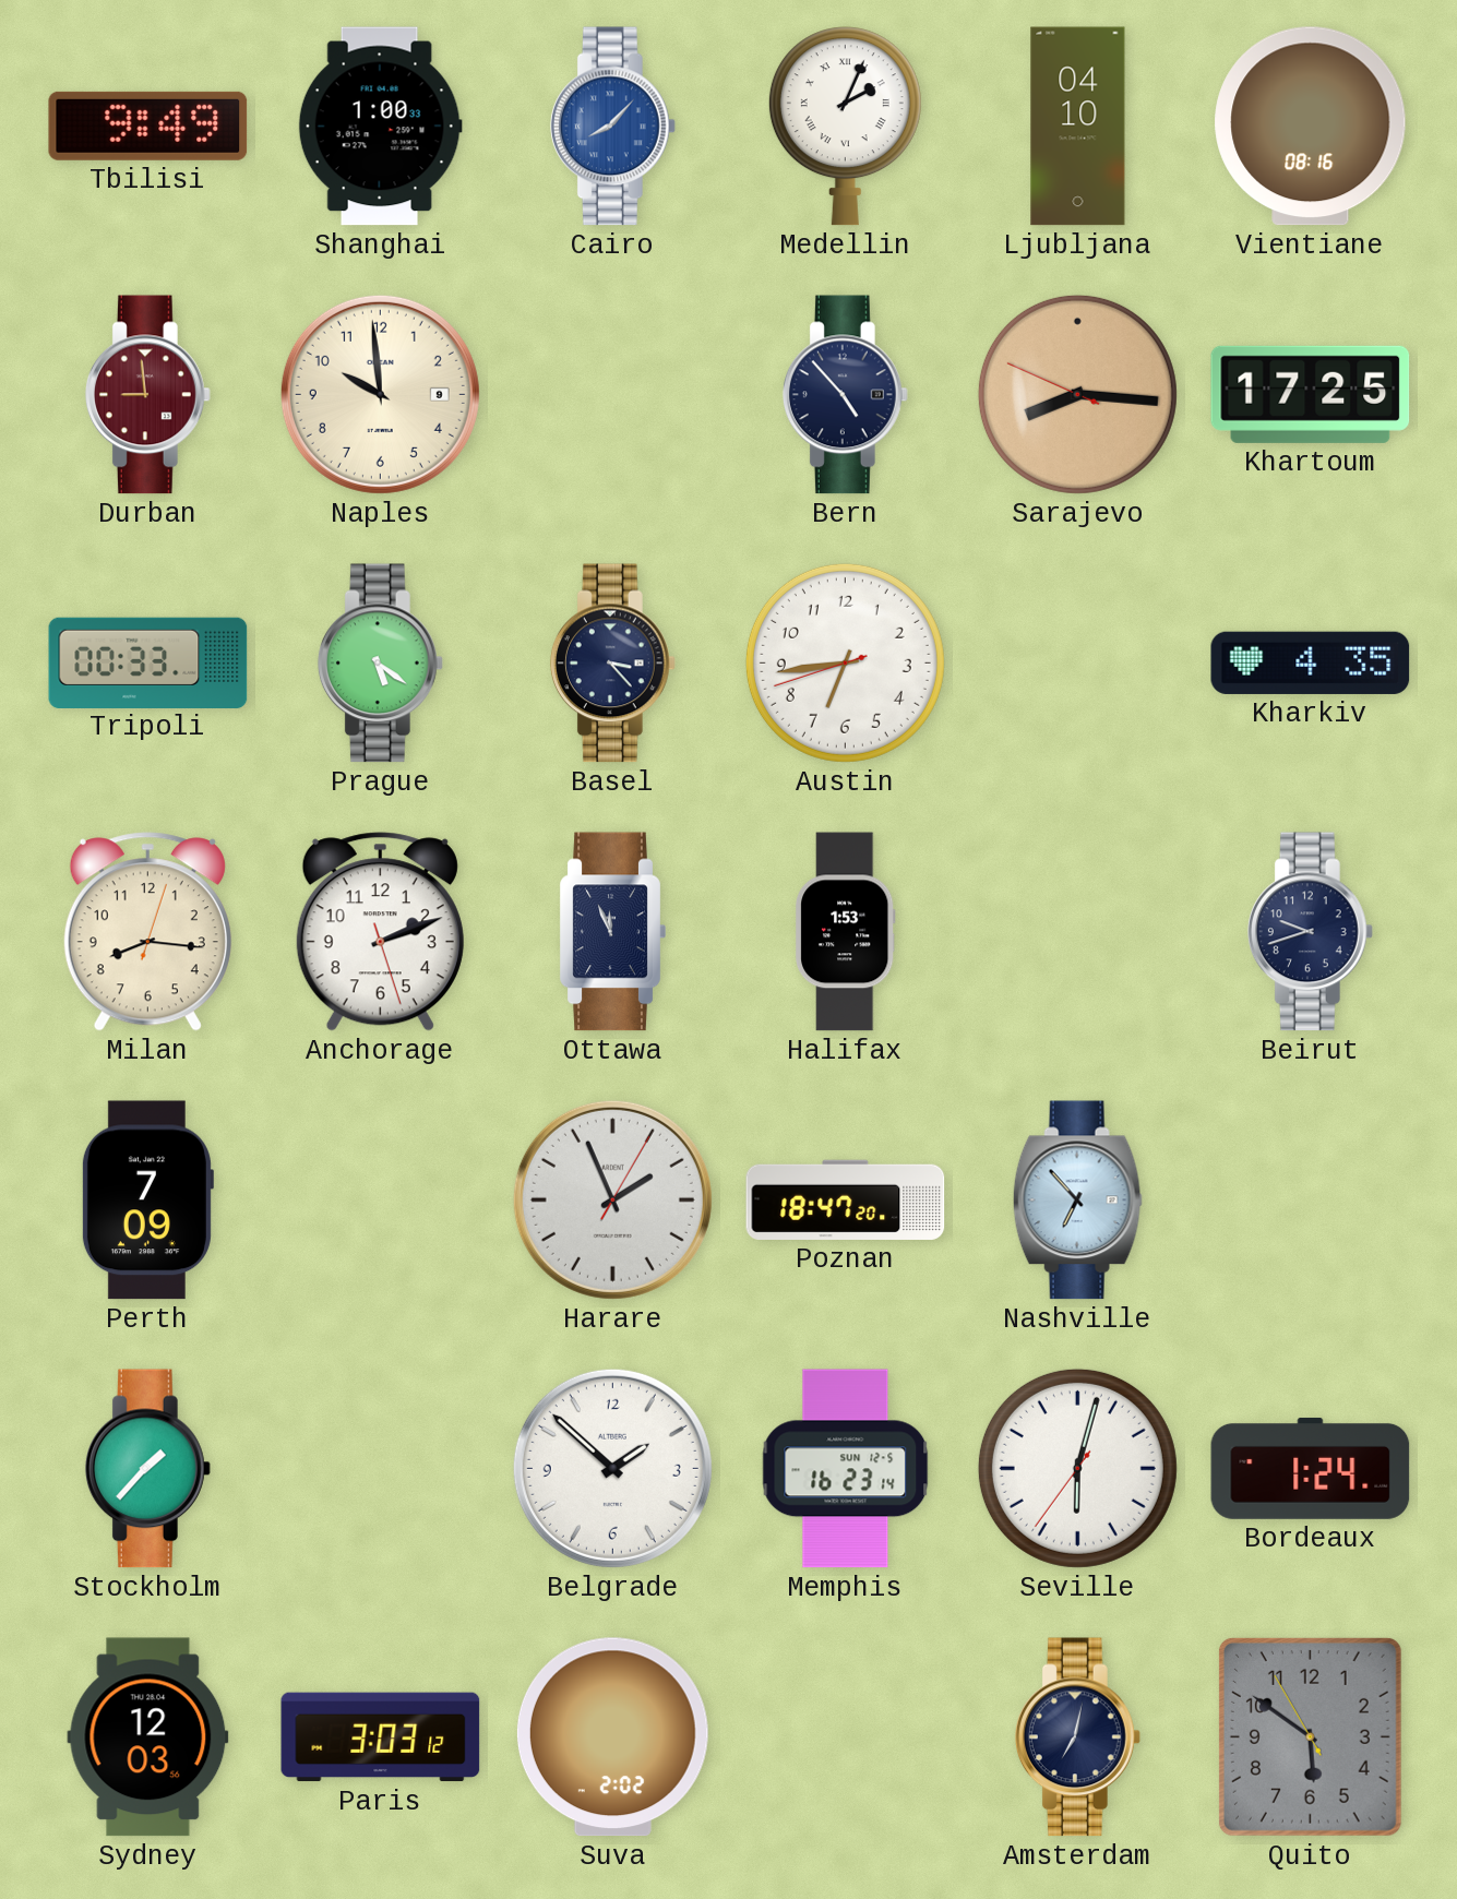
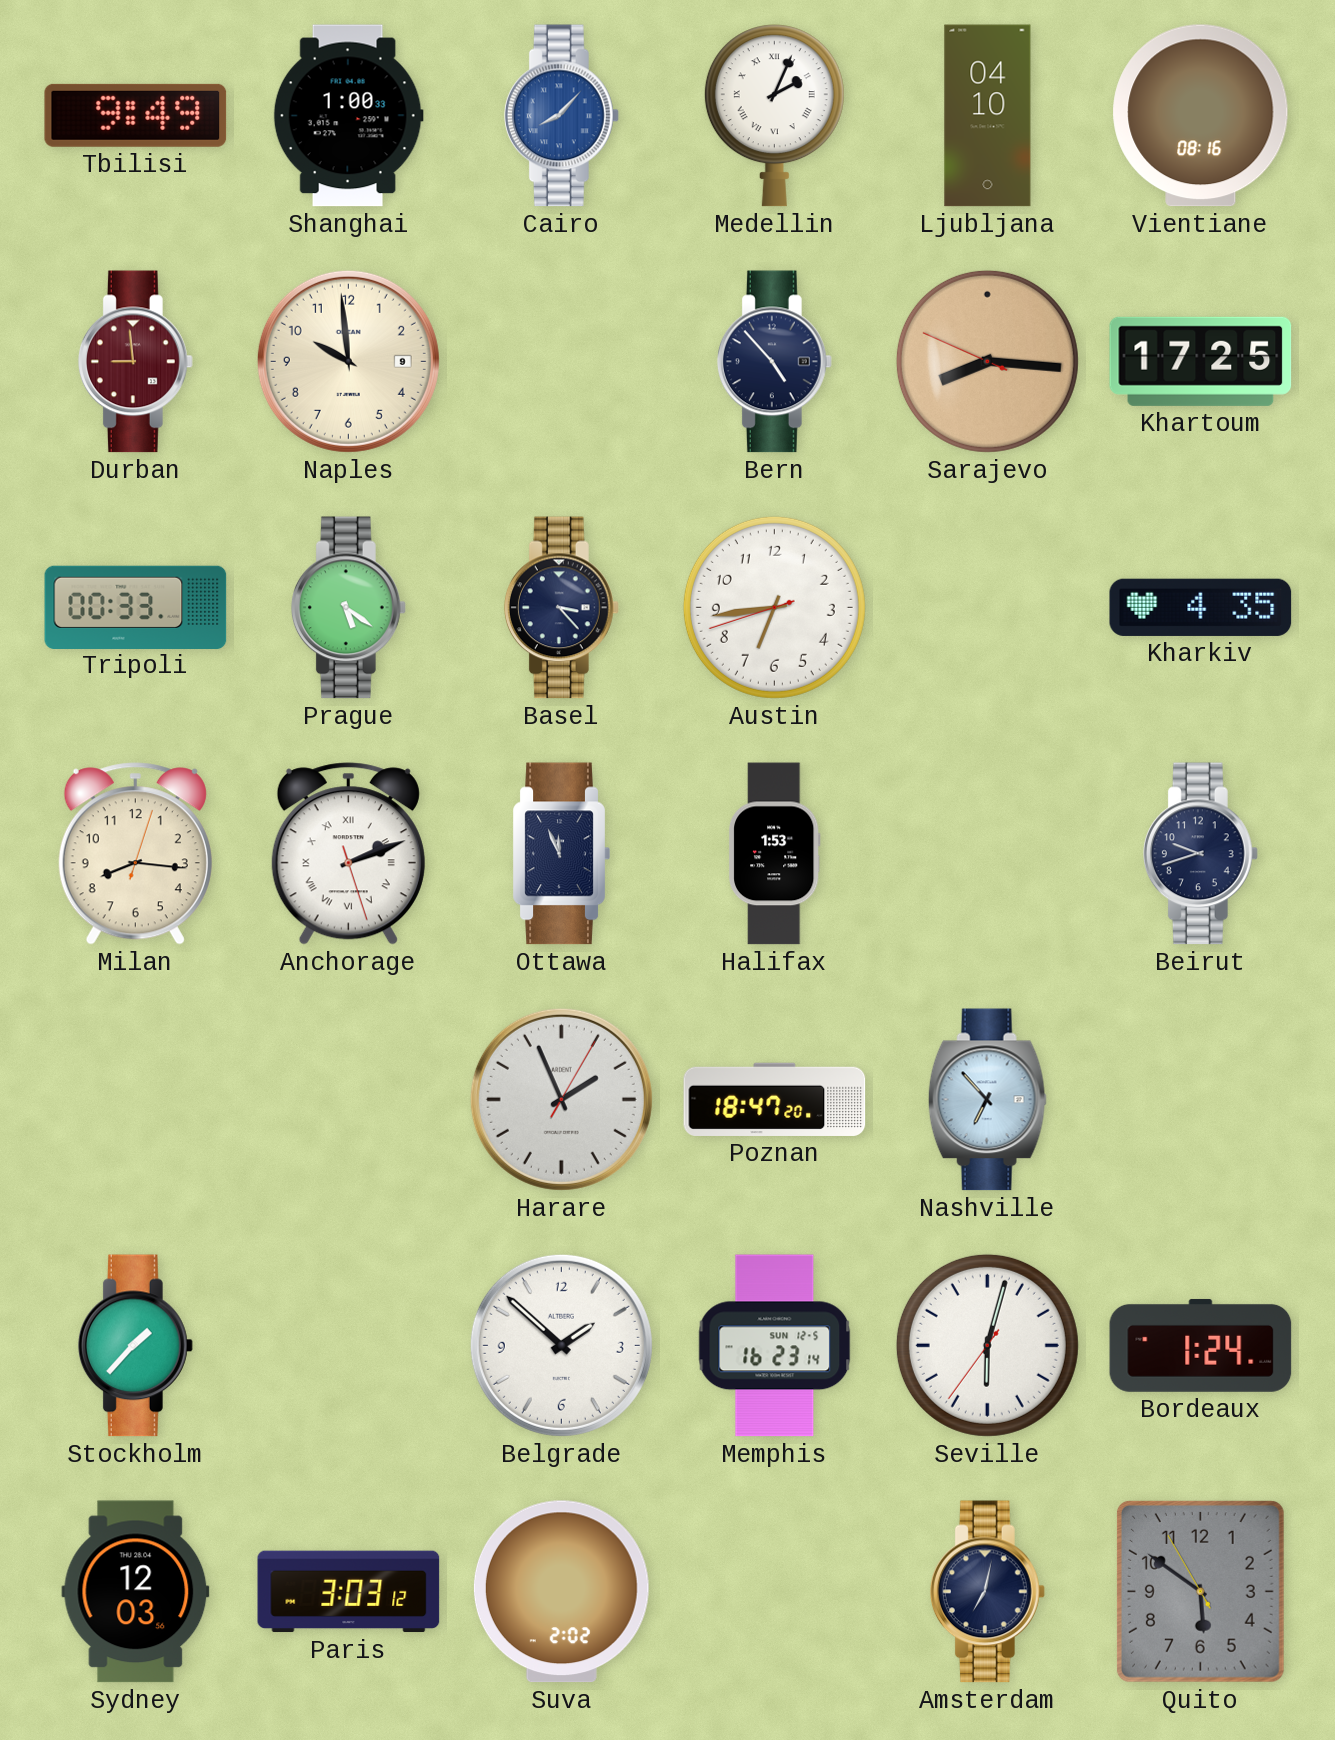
Anchorage numerals: Arabic -> Roman
Perth: 7:09 -> none
